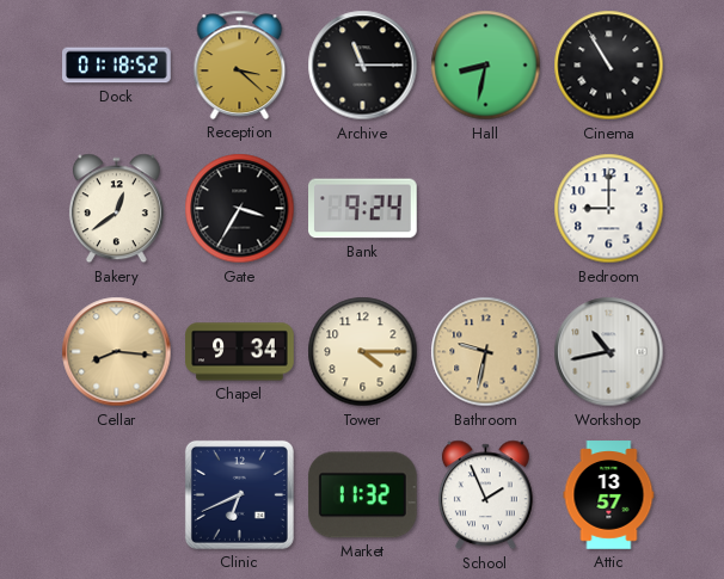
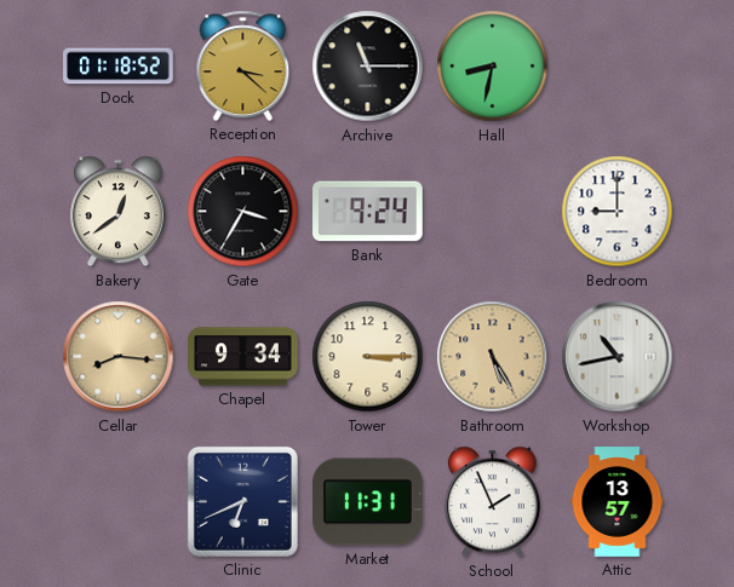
Cinema: 10:55 -> none
Tower: 4:15 -> 3:15
Bathroom: 9:32 -> 5:25
Market: 11:32 -> 11:31
